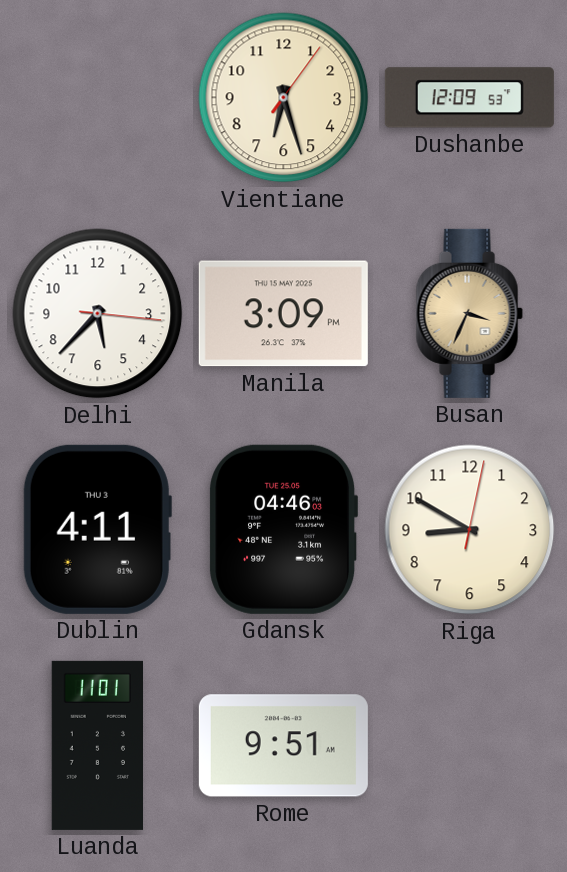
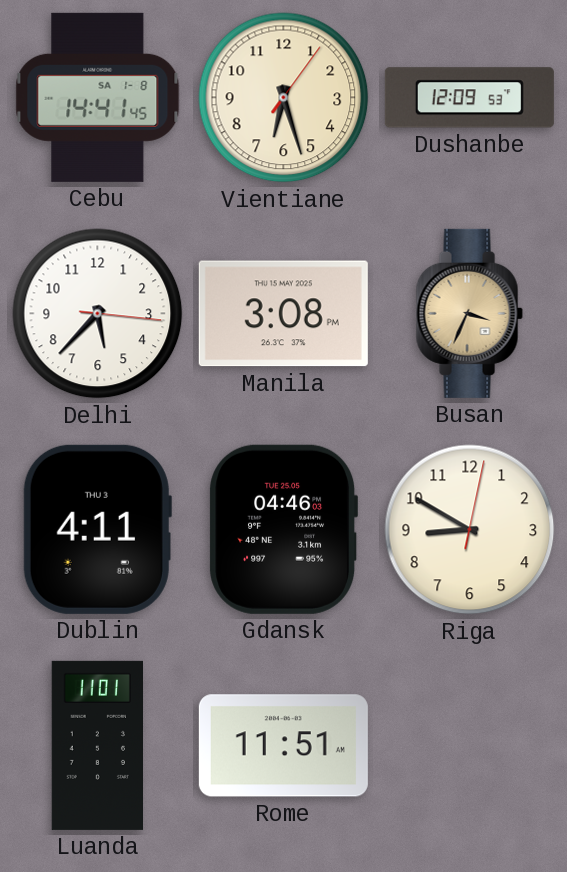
Cebu: none -> 14:41
Manila: 3:09 -> 3:08
Rome: 9:51 -> 11:51
